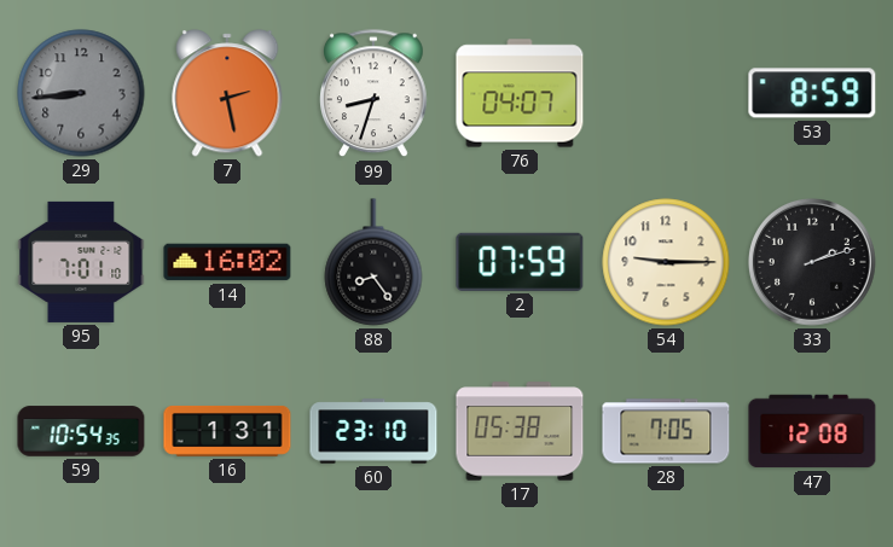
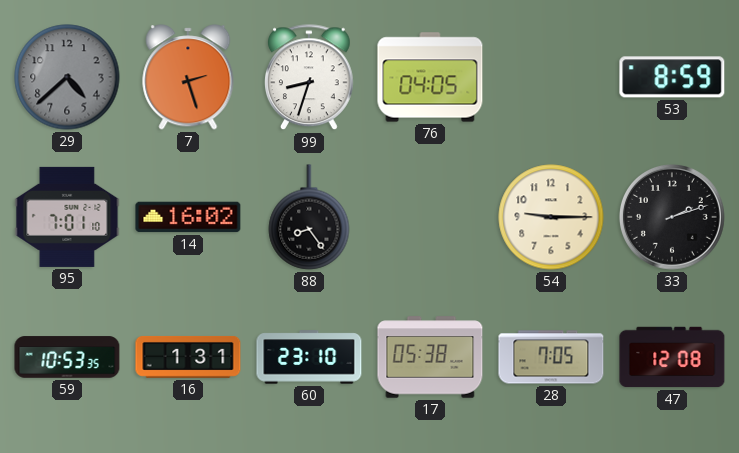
29: 8:44 -> 4:38
7: 2:28 -> 2:27
76: 04:07 -> 04:05
2: 07:59 -> none
59: 10:54 -> 10:53
